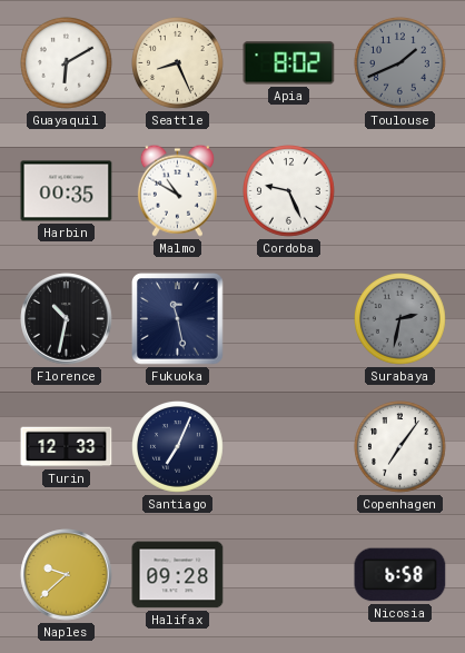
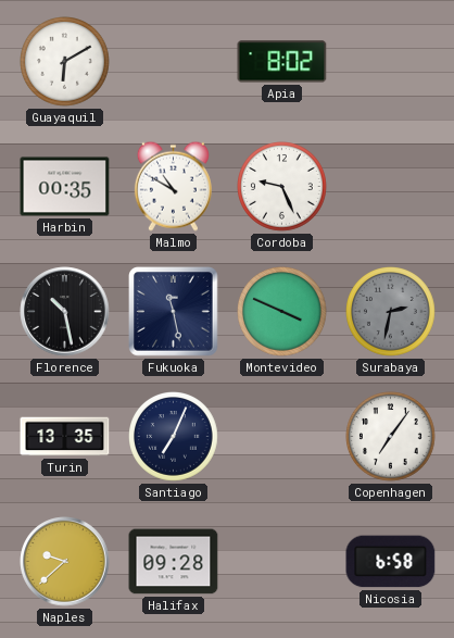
Seattle: 8:26 -> none
Toulouse: 1:41 -> none
Florence: 10:32 -> 10:28
Montevideo: none -> 3:49
Turin: 12:33 -> 13:35
